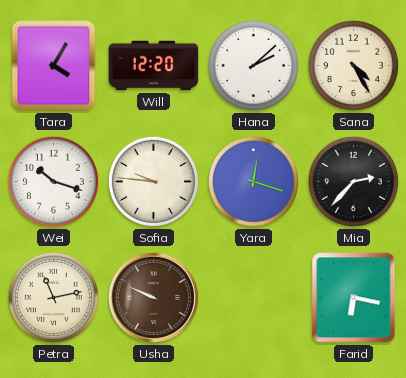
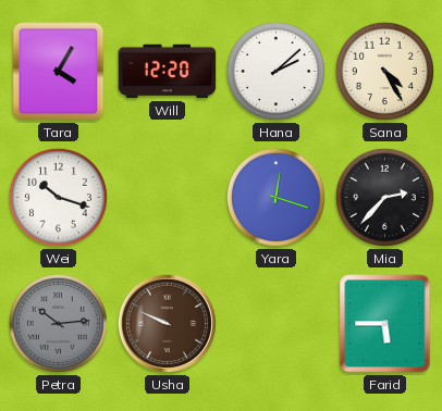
Sofia: 9:46 -> none
Petra: 11:13 -> 10:14
Petra dial: cream -> grey
Farid: 6:17 -> 5:45
